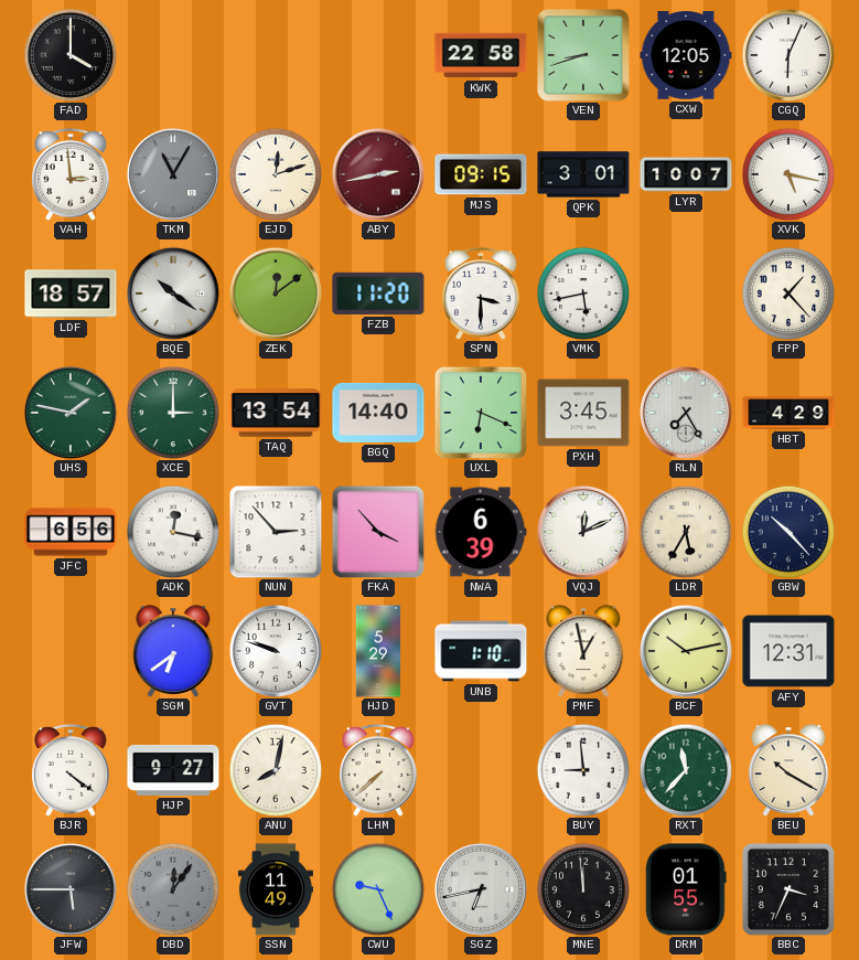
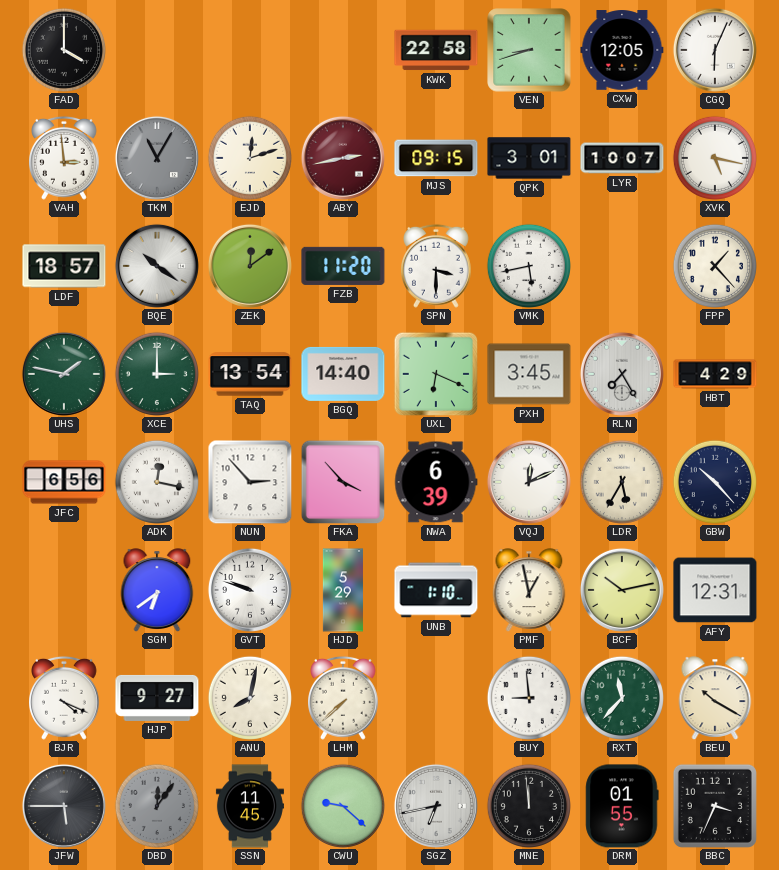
BJR: 4:21 -> 4:19
SSN: 11:49 -> 11:45
CWU: 9:26 -> 9:22
